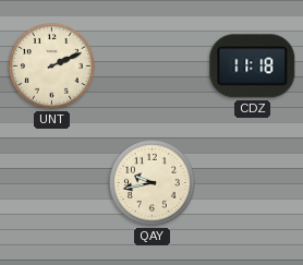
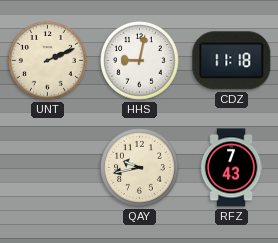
HHS: none -> 9:02
RFZ: none -> 7:43
